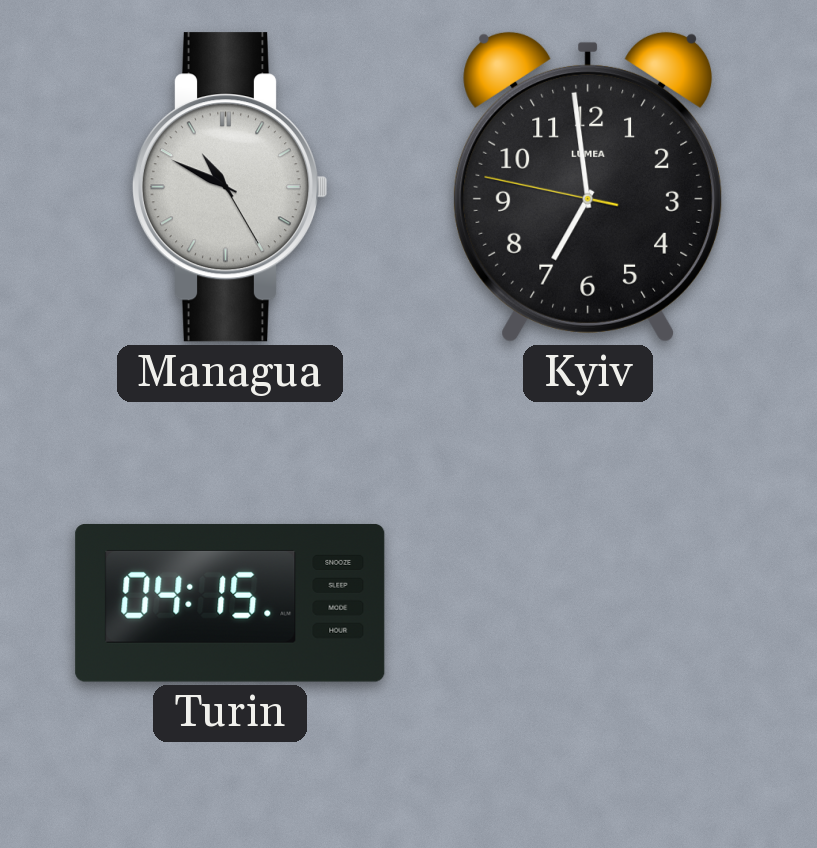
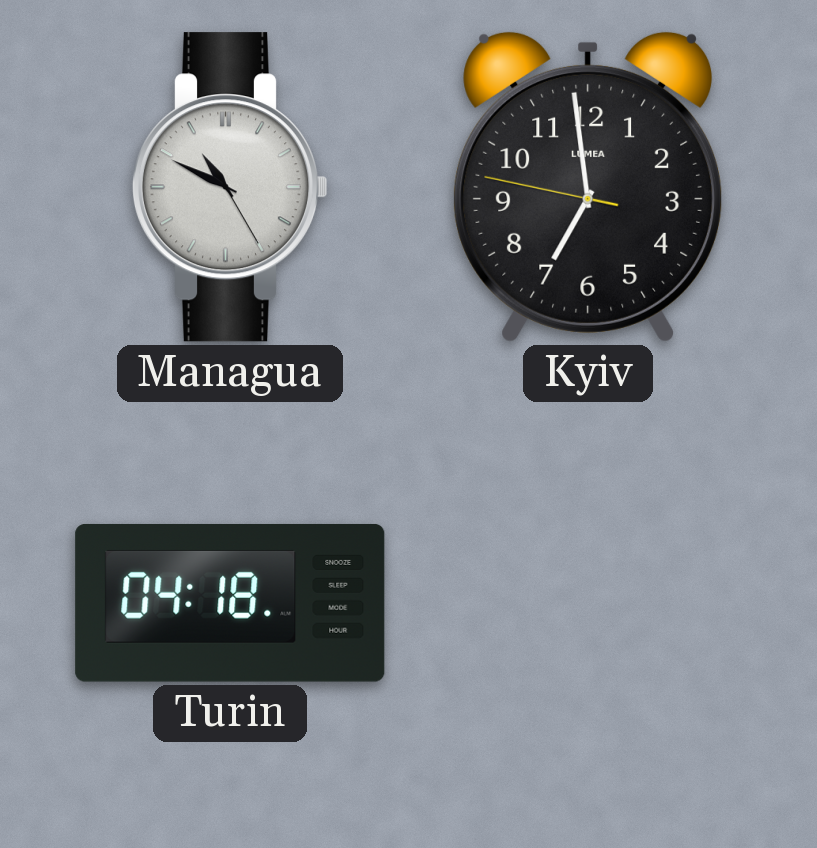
Turin: 04:15 -> 04:18
